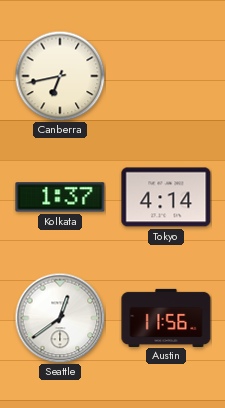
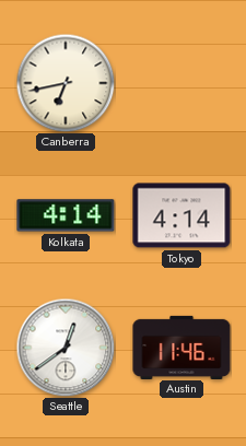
Kolkata: 1:37 -> 4:14
Austin: 11:56 -> 11:46
